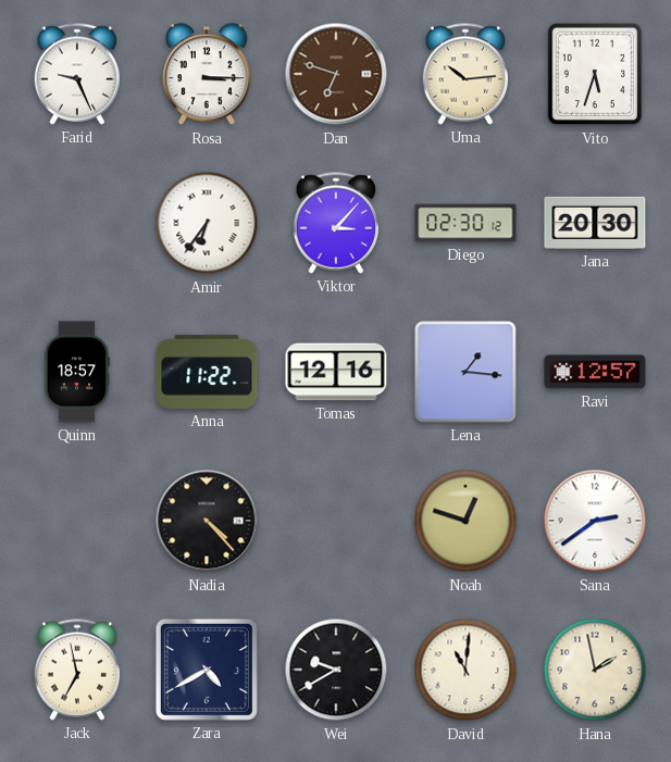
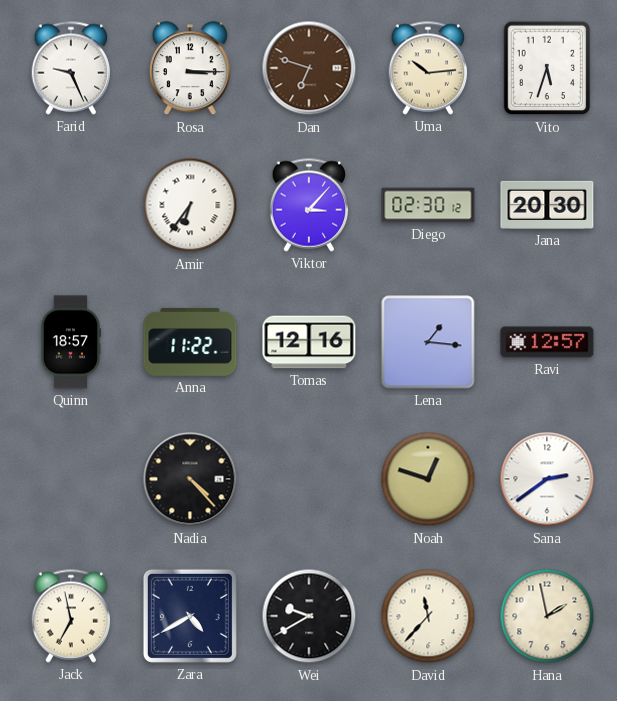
David: 11:01 -> 11:37
